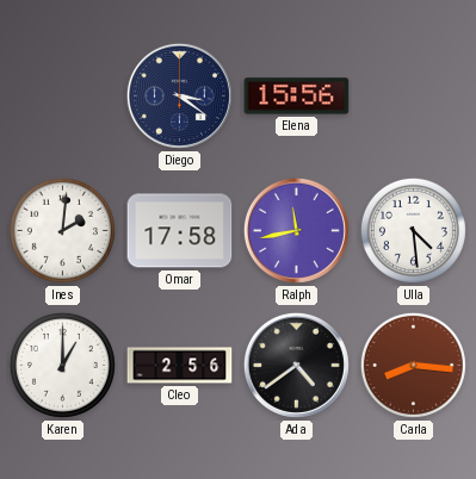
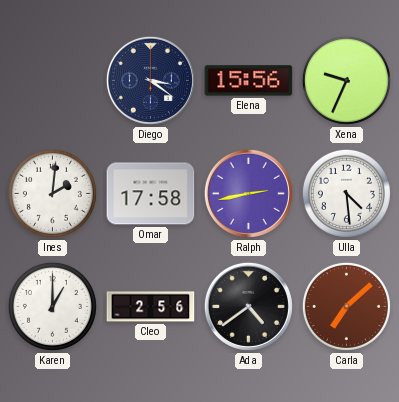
Xena: none -> 9:34
Ralph: 11:43 -> 2:43
Carla: 8:16 -> 7:08
